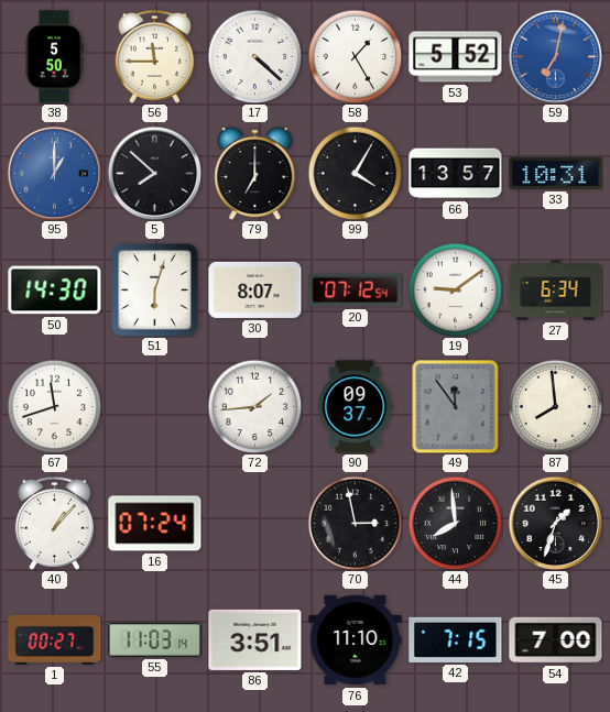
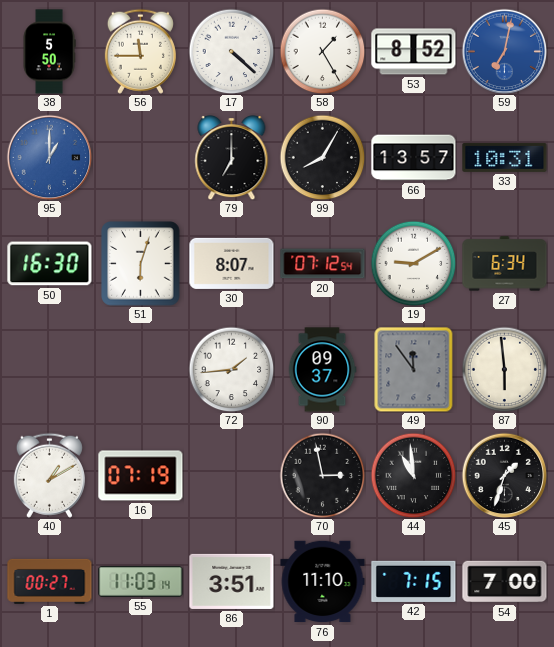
53: 5:52 -> 8:52
5: 7:52 -> none
99: 4:05 -> 8:05
50: 14:30 -> 16:30
19: 9:09 -> 9:10
67: 11:42 -> none
87: 7:59 -> 5:59
40: 1:07 -> 1:10
16: 07:24 -> 07:19
44: 7:59 -> 10:59
